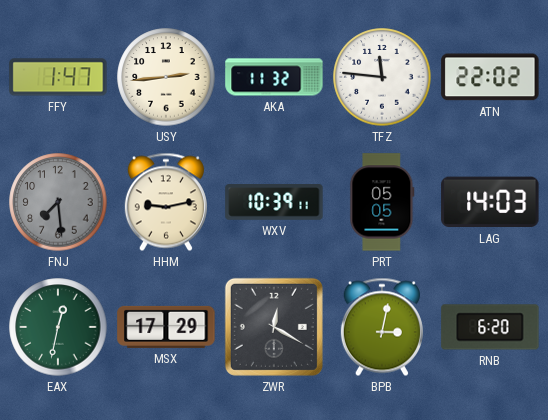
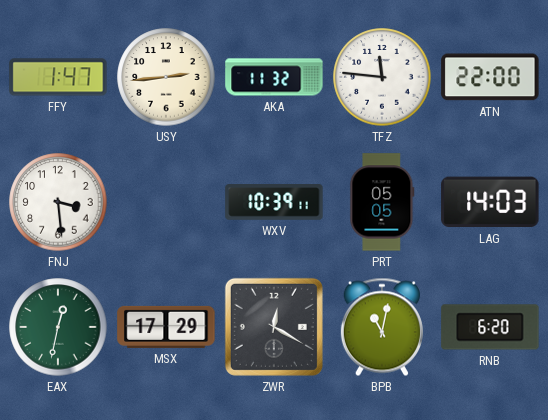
ATN: 22:02 -> 22:00
FNJ: 7:29 -> 3:29
FNJ dial: grey -> white
HHM: 9:13 -> none
BPB: 3:02 -> 11:02
